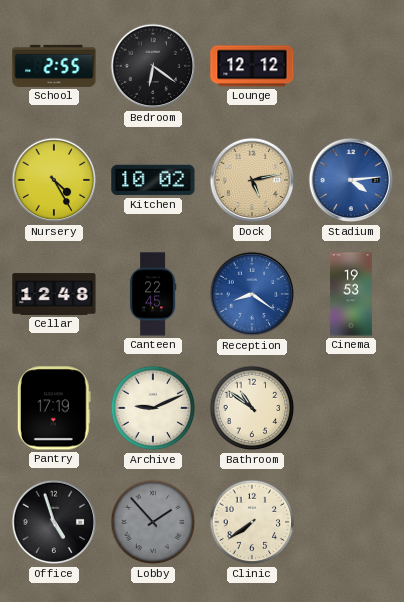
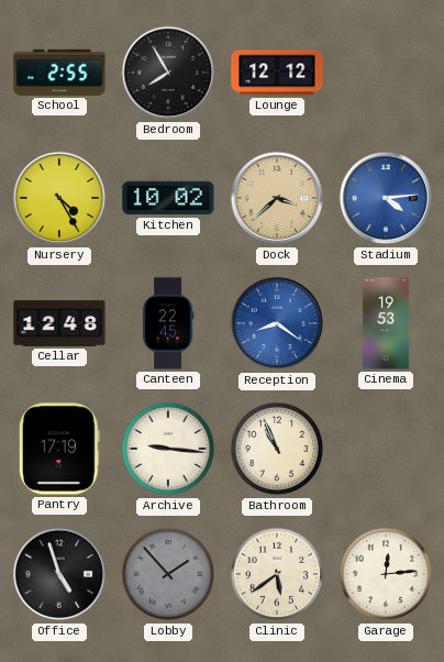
Bedroom: 6:21 -> 7:55
Dock: 5:13 -> 3:38
Archive: 9:11 -> 9:16
Bathroom: 10:51 -> 10:56
Clinic: 7:39 -> 5:39
Garage: none -> 12:14
